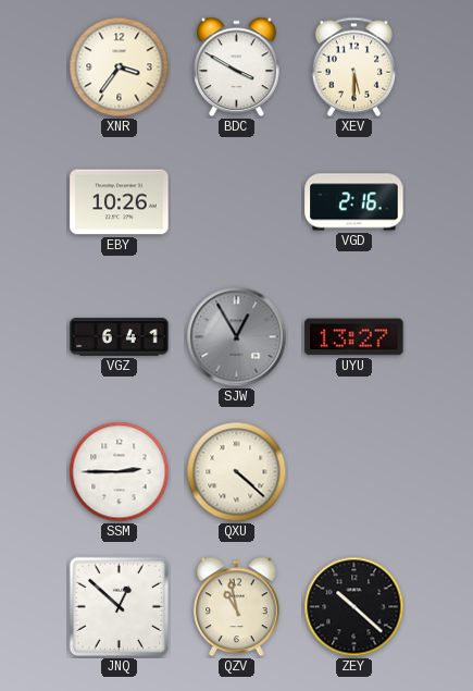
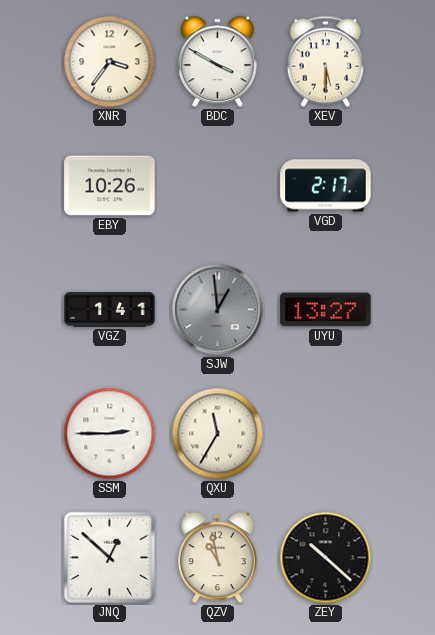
VGD: 2:16 -> 2:17
VGZ: 6:41 -> 1:41
SJW: 12:55 -> 12:59
QXU: 4:22 -> 11:35
